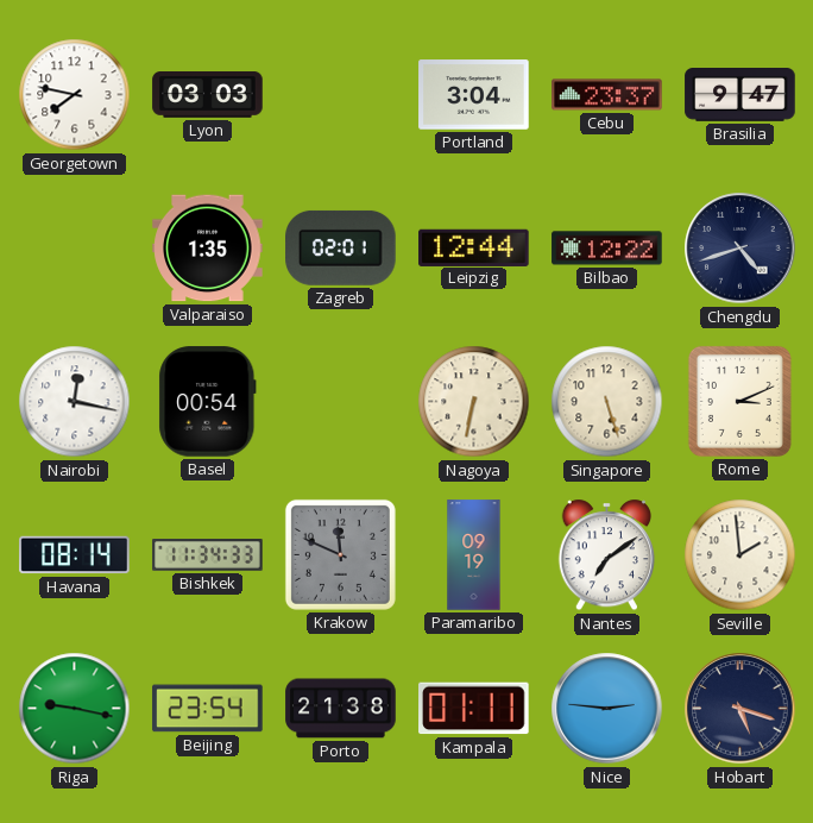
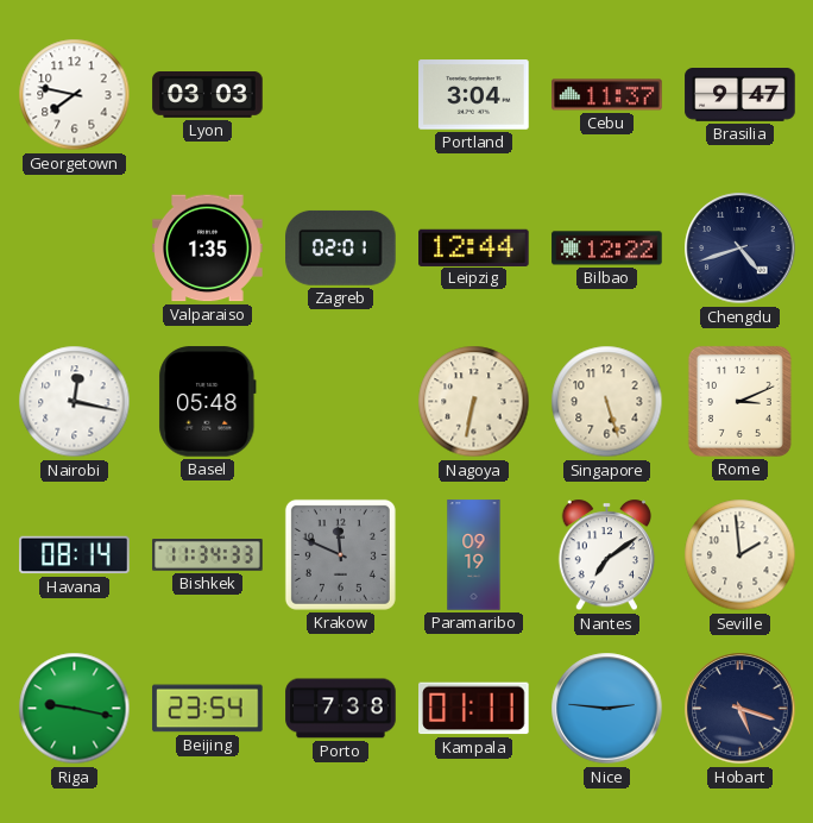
Cebu: 23:37 -> 11:37
Basel: 00:54 -> 05:48
Porto: 21:38 -> 7:38
